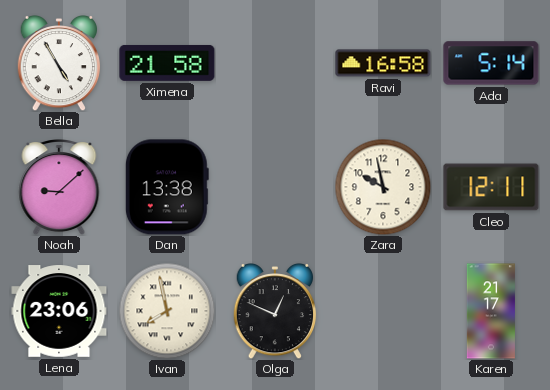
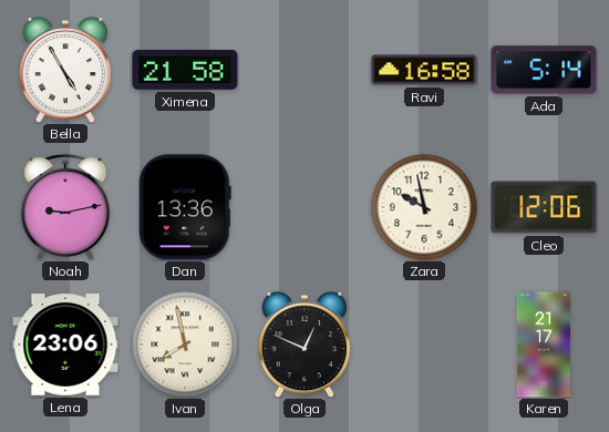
Noah: 9:08 -> 9:13
Dan: 13:38 -> 13:36
Cleo: 12:11 -> 12:06
